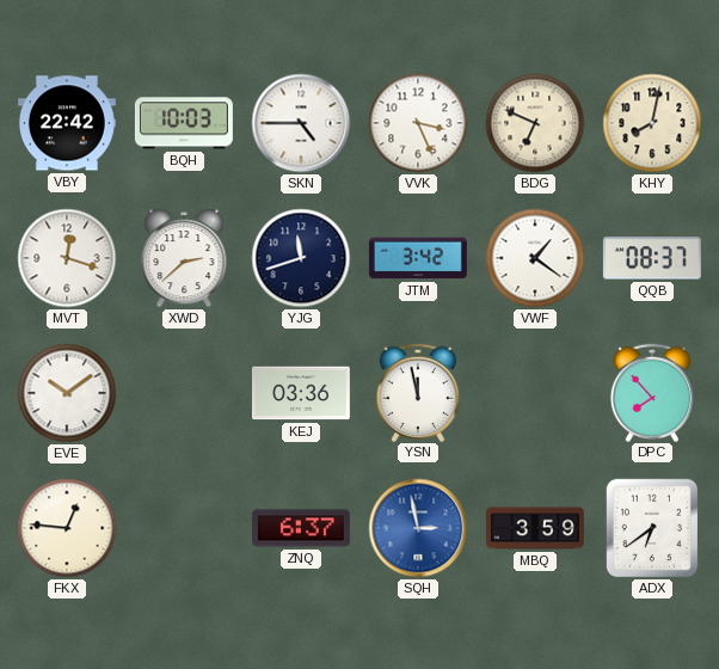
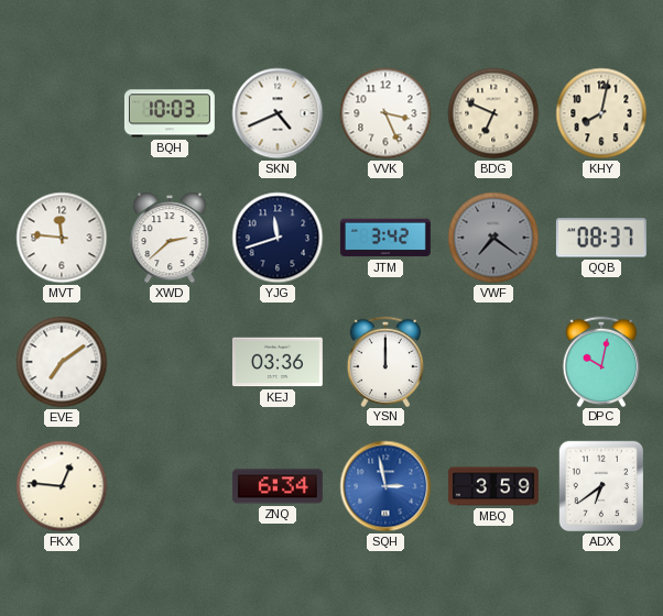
VBY: 22:42 -> none
SKN: 4:45 -> 4:41
MVT: 12:18 -> 11:46
VWF: 1:21 -> 7:21
VWF dial: white -> grey
EVE: 10:09 -> 7:09
YSN: 11:58 -> 12:00
DPC: 7:53 -> 10:02
ZNQ: 6:37 -> 6:34
